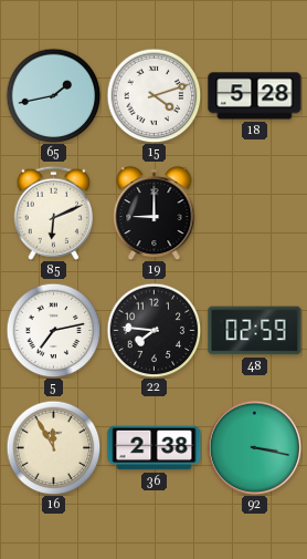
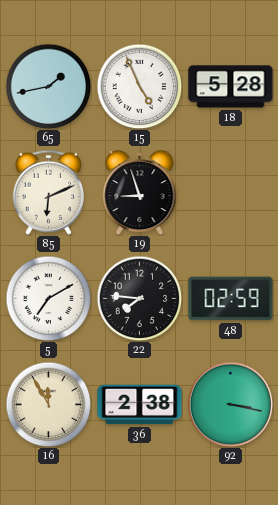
15: 4:12 -> 4:56
19: 9:00 -> 8:57
5: 7:13 -> 7:10
